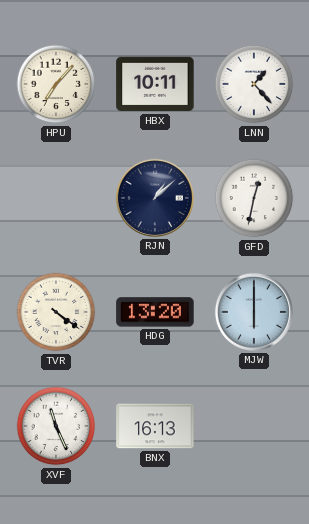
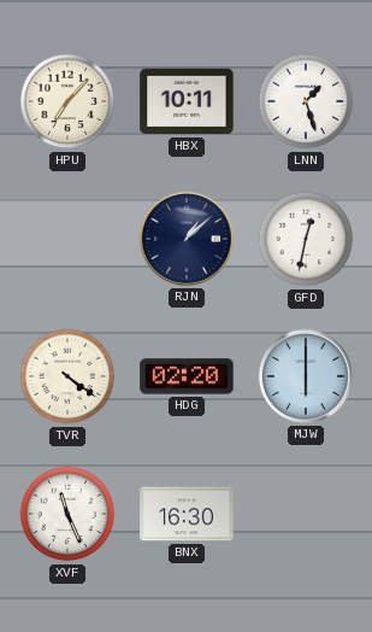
LNN: 1:23 -> 1:27
HDG: 13:20 -> 02:20
BNX: 16:13 -> 16:30
